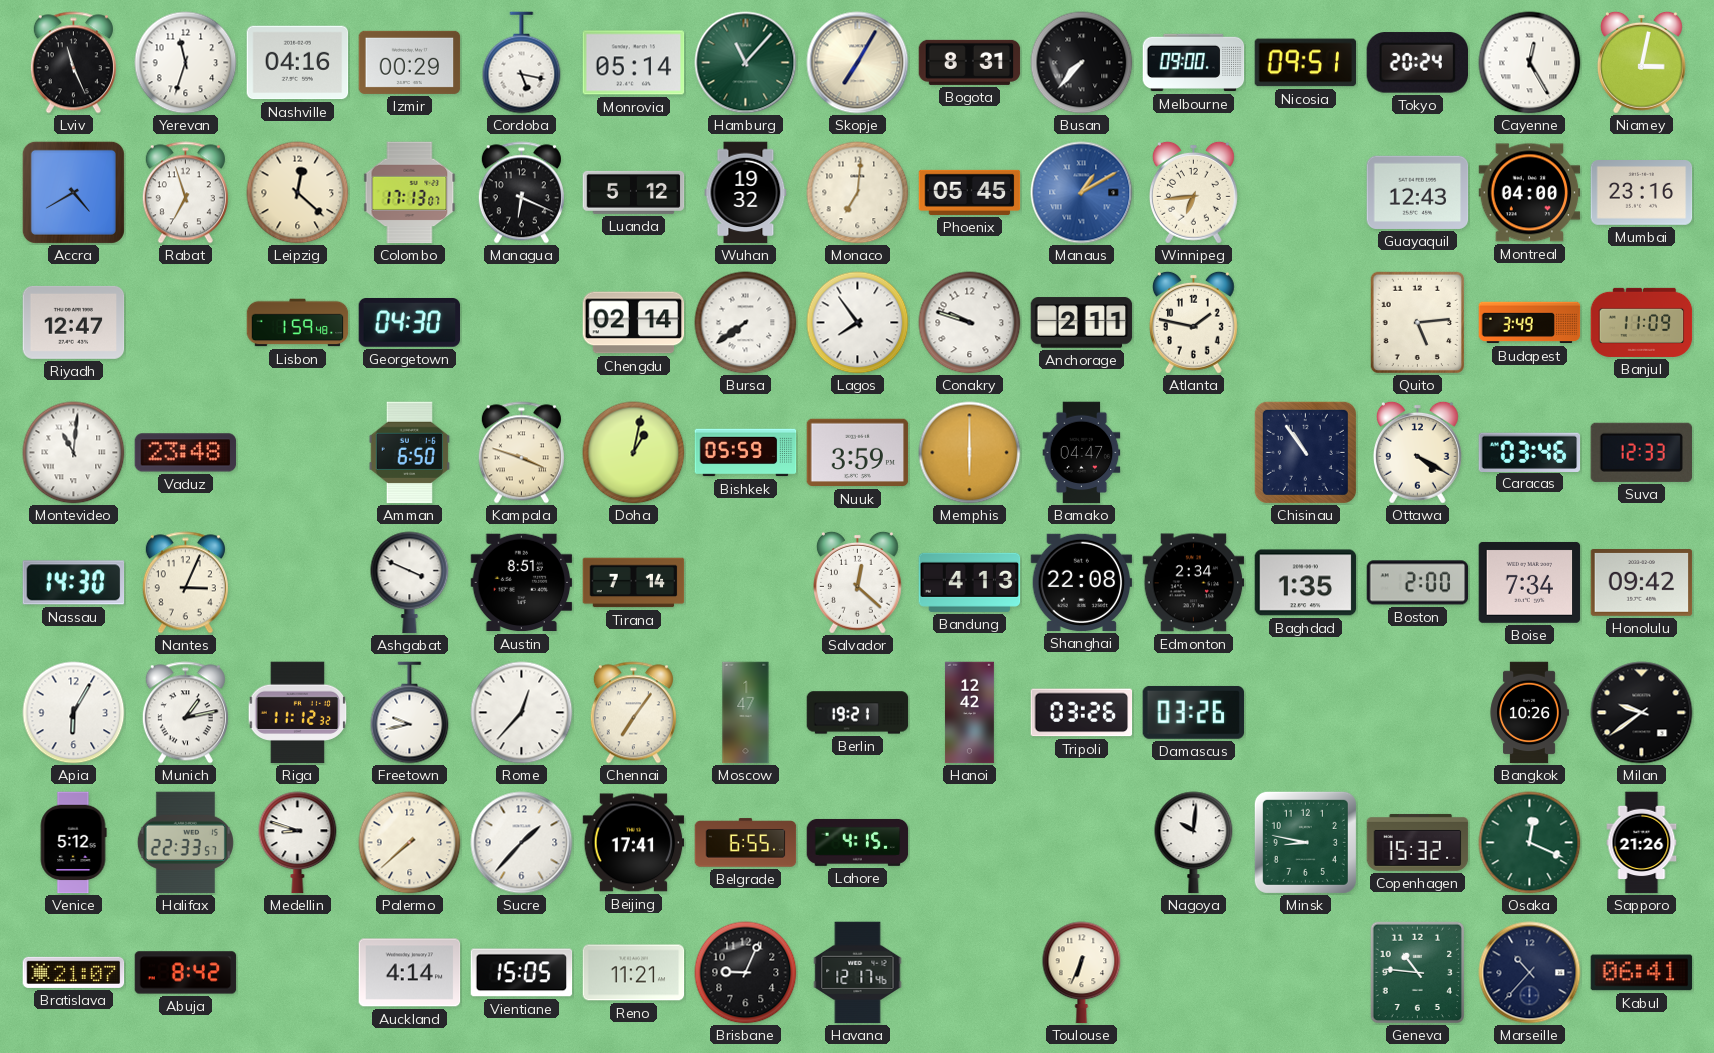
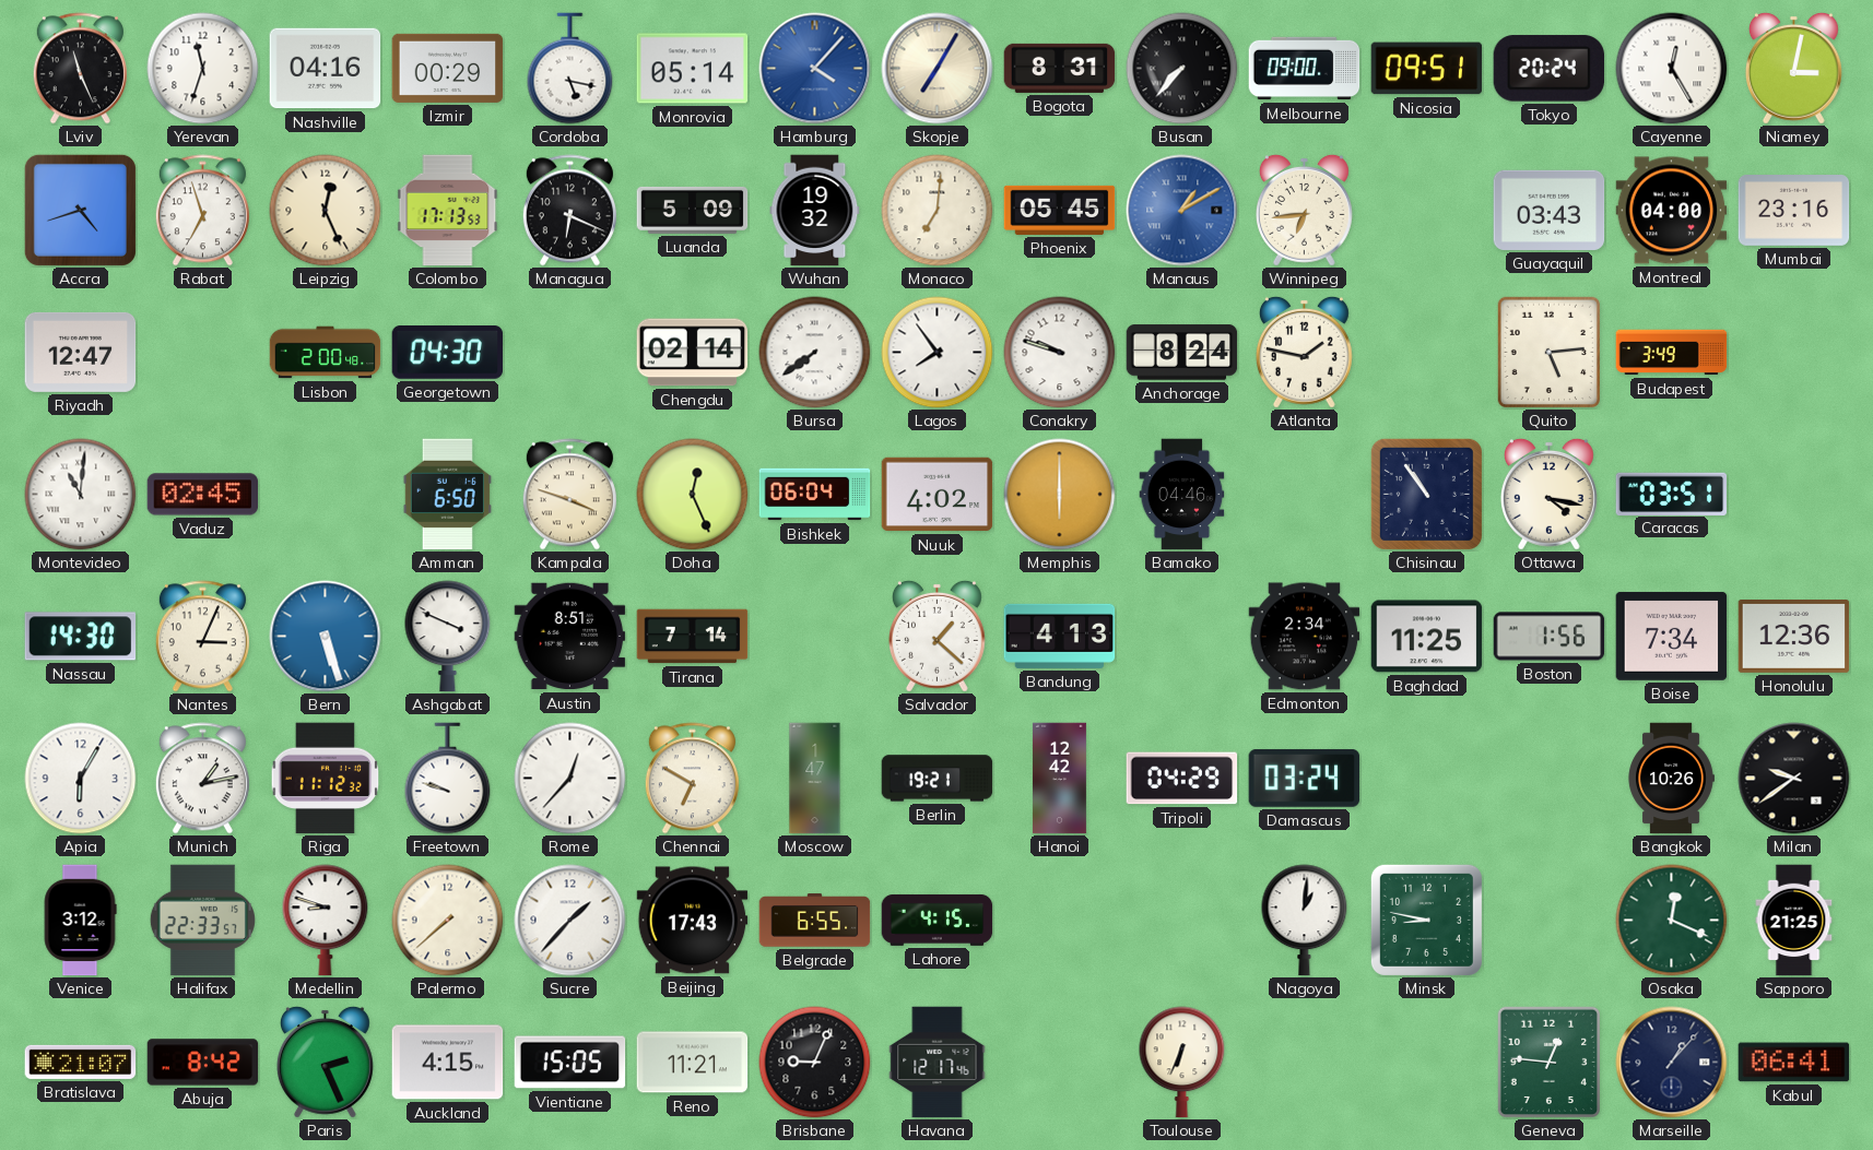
Hamburg: 11:07 -> 4:07
Hamburg dial: green -> blue
Accra: 4:40 -> 4:42
Leipzig: 12:22 -> 12:26
Colombo: 17:13:07 -> 17:13:53
Luanda: 5:12 -> 5:09
Guayaquil: 12:43 -> 03:43
Lisbon: 1:59 -> 2:00
Anchorage: 2:11 -> 8:24
Banjul: 11:09 -> none
Vaduz: 23:48 -> 02:45
Doha: 1:02 -> 12:26
Bishkek: 05:59 -> 06:04
Nuuk: 3:59 -> 4:02
Bamako: 04:47 -> 04:46
Ottawa: 4:20 -> 4:17
Caracas: 03:46 -> 03:51
Suva: 12:33 -> none
Bern: none -> 5:27
Salvador: 12:22 -> 1:22
Shanghai: 22:08 -> none
Baghdad: 1:35 -> 11:25
Boston: 2:00 -> 1:56
Honolulu: 09:42 -> 12:36
Freetown: 9:43 -> 9:48
Chennai: 7:06 -> 6:50
Tripoli: 03:26 -> 04:29
Damascus: 03:26 -> 03:24
Venice: 5:12 -> 3:12
Beijing: 17:41 -> 17:43
Nagoya: 10:01 -> 1:01
Copenhagen: 15:32 -> none
Sapporo: 21:26 -> 21:25
Paris: none -> 2:26
Auckland: 4:14 -> 4:15
Geneva: 10:46 -> 12:46
Marseille: 10:37 -> 1:07
